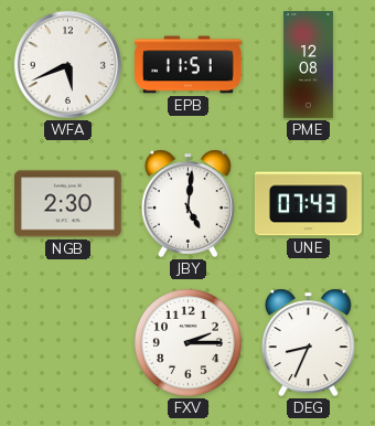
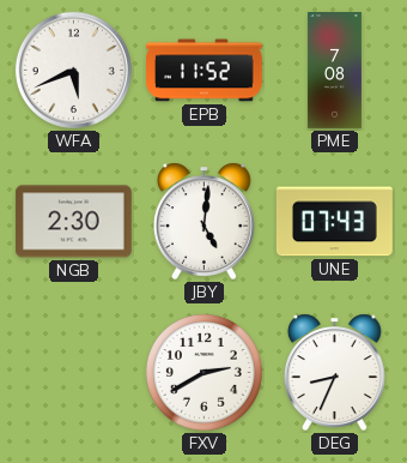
EPB: 11:51 -> 11:52
PME: 12:08 -> 7:08
FXV: 2:15 -> 2:40
